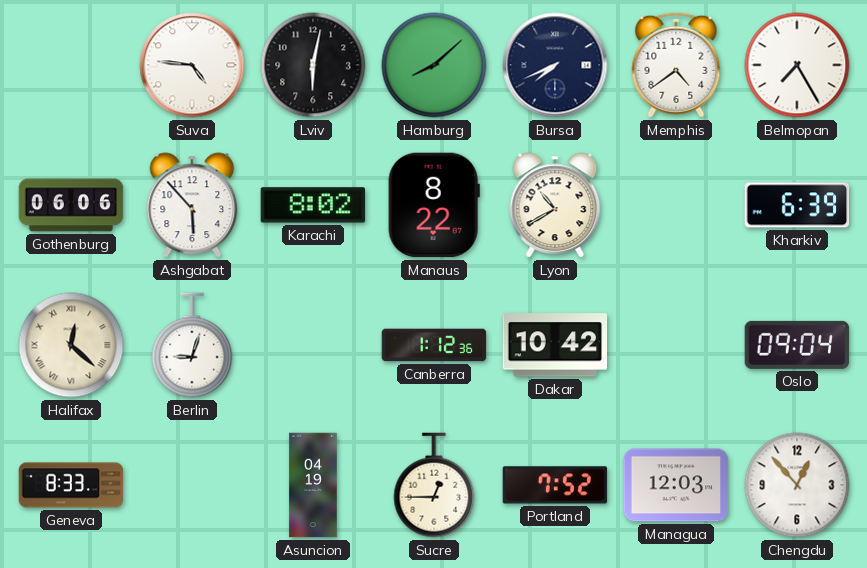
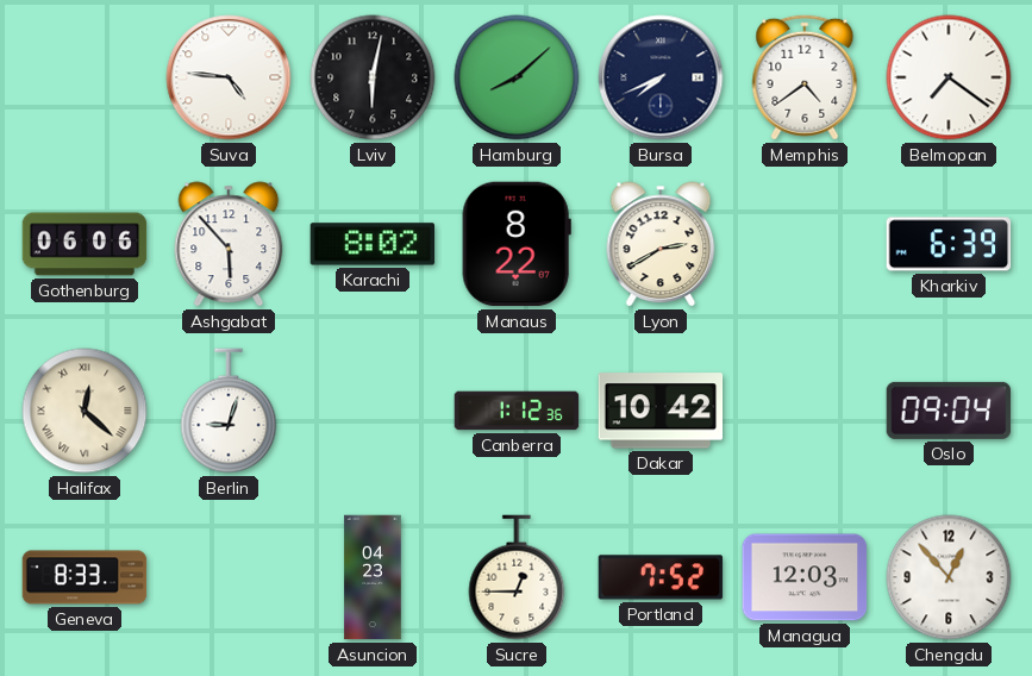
Belmopan: 7:25 -> 7:21
Lyon: 10:40 -> 2:40
Asuncion: 04:19 -> 04:23
